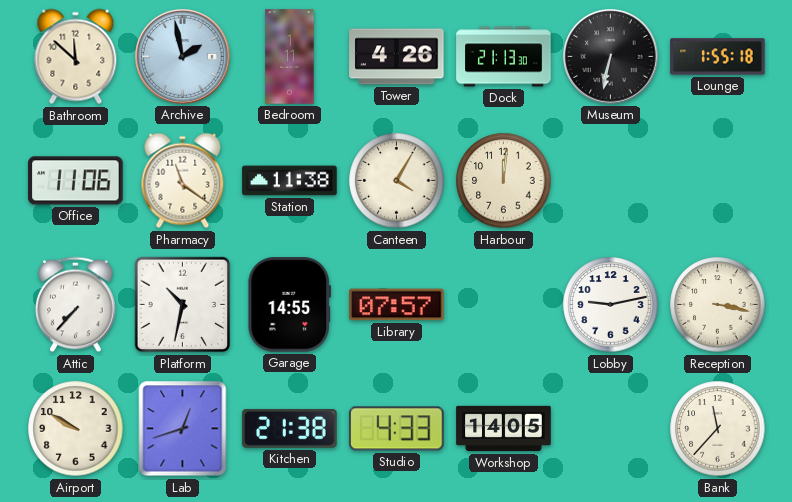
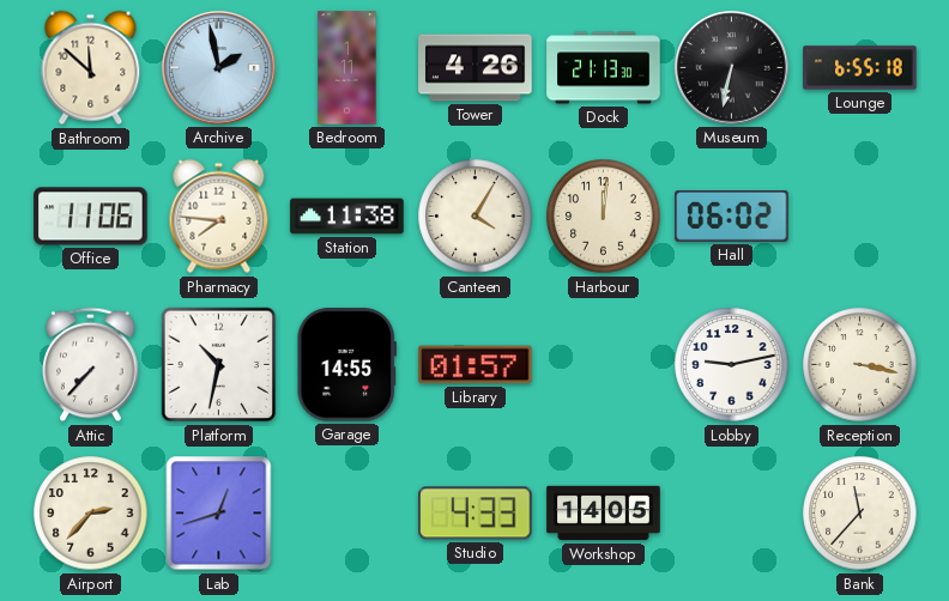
Lounge: 1:55 -> 6:55
Pharmacy: 11:21 -> 7:46
Hall: none -> 06:02
Library: 07:57 -> 01:57
Airport: 9:50 -> 2:37
Kitchen: 21:38 -> none
